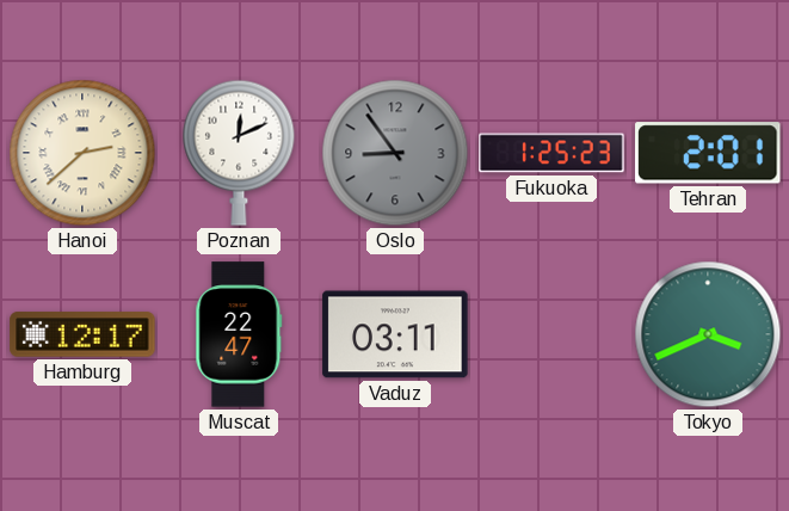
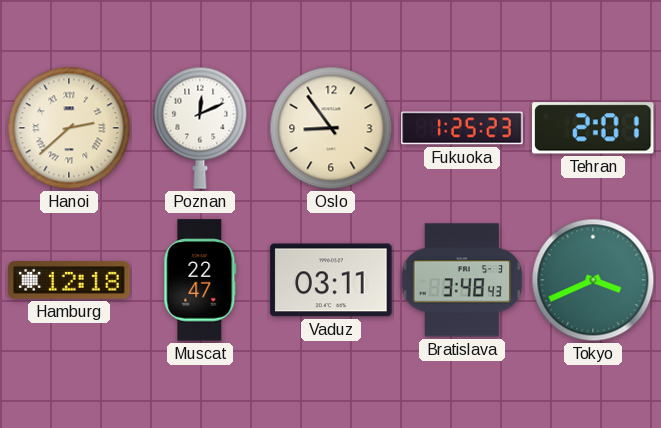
Oslo dial: grey -> cream
Hamburg: 12:17 -> 12:18
Bratislava: none -> 3:48
